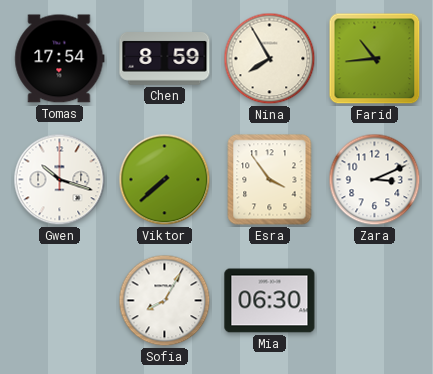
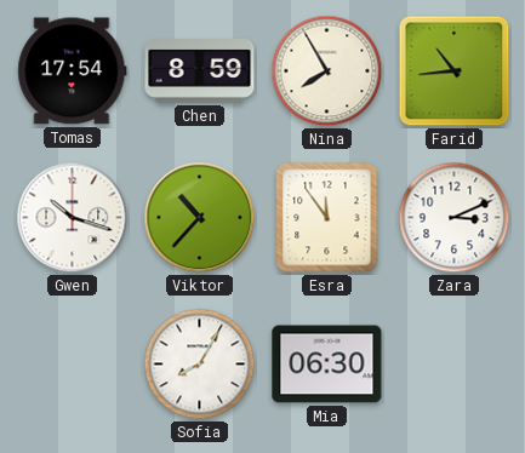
Viktor: 7:38 -> 10:37
Esra: 3:54 -> 11:54
